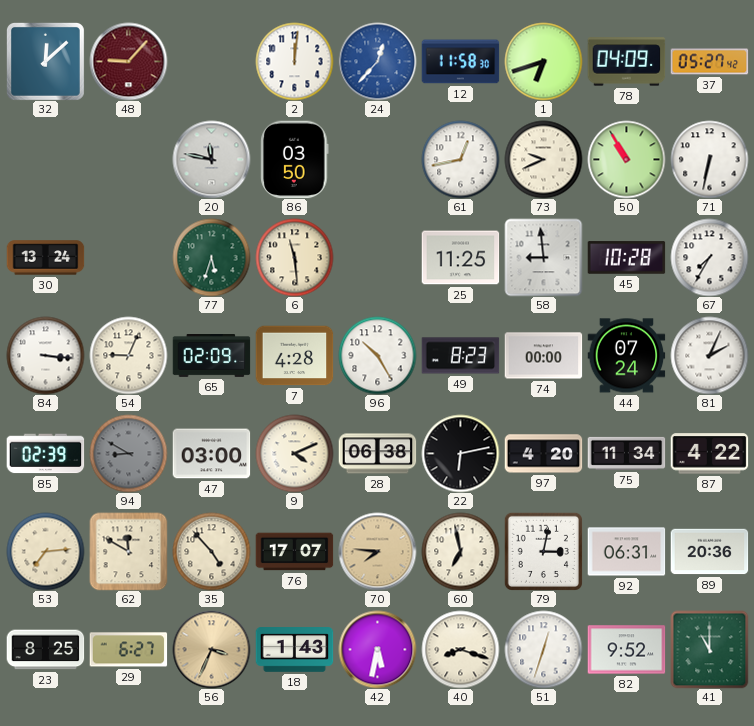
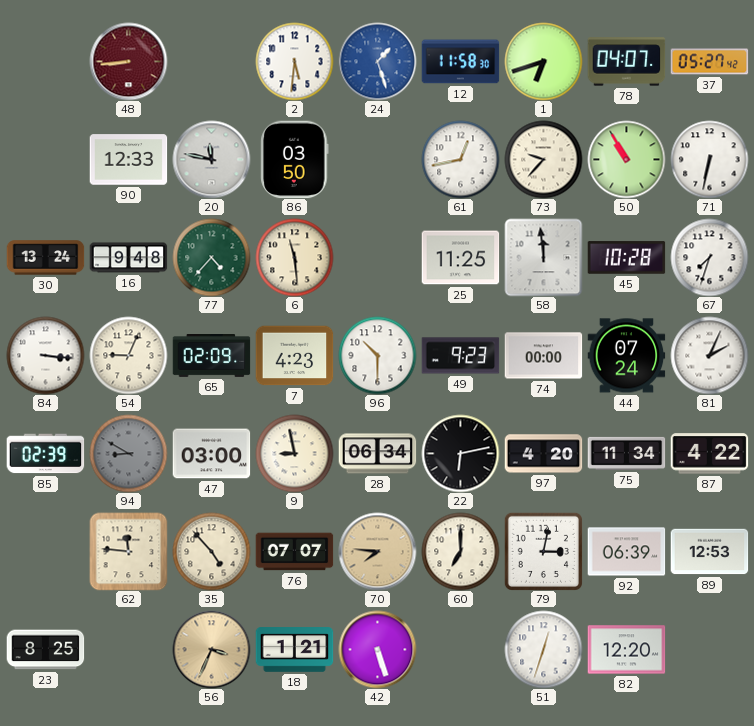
32: 12:08 -> none
48: 9:07 -> 8:44
2: 12:01 -> 5:31
24: 12:37 -> 1:27
78: 04:09 -> 04:07
90: none -> 12:33
73: 9:41 -> 9:37
16: none -> 9:48
77: 5:33 -> 4:37
58: 8:59 -> 11:59
67: 7:35 -> 7:33
7: 4:28 -> 4:23
96: 10:25 -> 10:30
49: 8:23 -> 9:23
9: 4:11 -> 8:58
28: 06:38 -> 06:34
53: 7:14 -> none
62: 11:50 -> 11:46
76: 17:07 -> 07:07
60: 6:58 -> 7:00
92: 06:31 -> 06:39
89: 20:36 -> 12:53
29: 6:27 -> none
18: 1:43 -> 1:21
42: 5:32 -> 5:27
40: 8:18 -> none
82: 9:52 -> 12:20
41: 11:00 -> none
